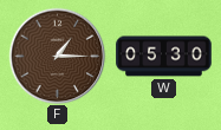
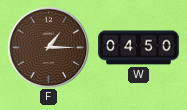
W: 05:30 -> 04:50
